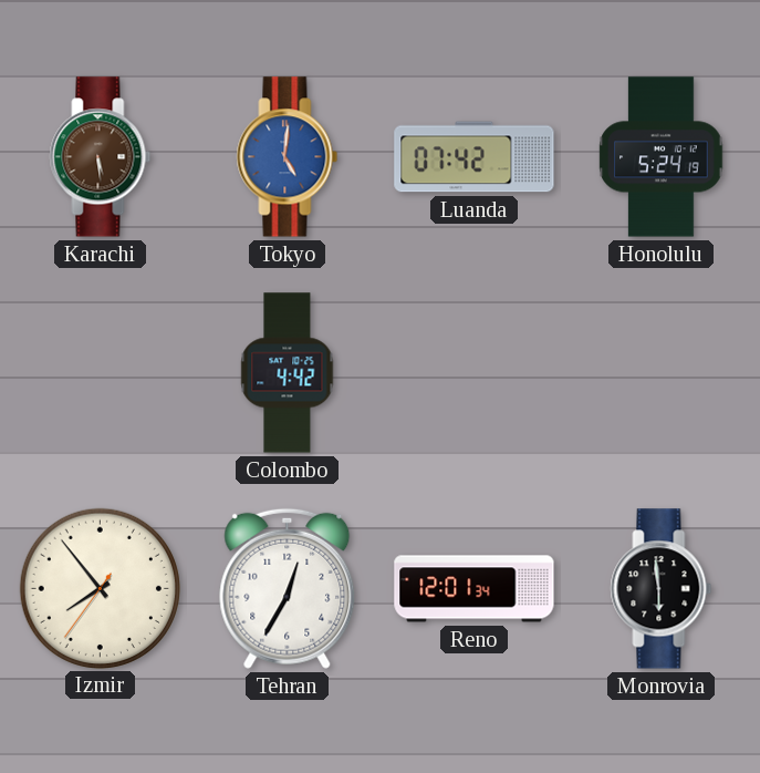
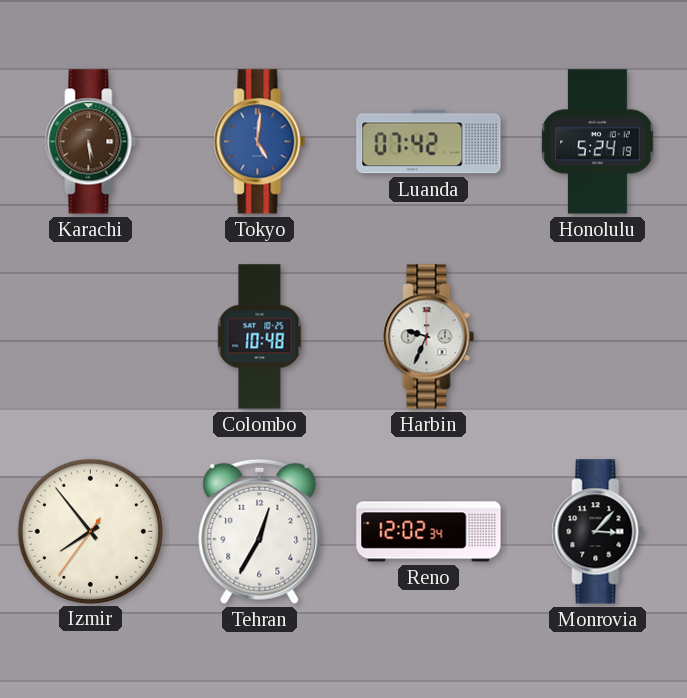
Colombo: 4:42 -> 10:48
Harbin: none -> 9:34
Reno: 12:01 -> 12:02
Monrovia: 5:59 -> 3:07
